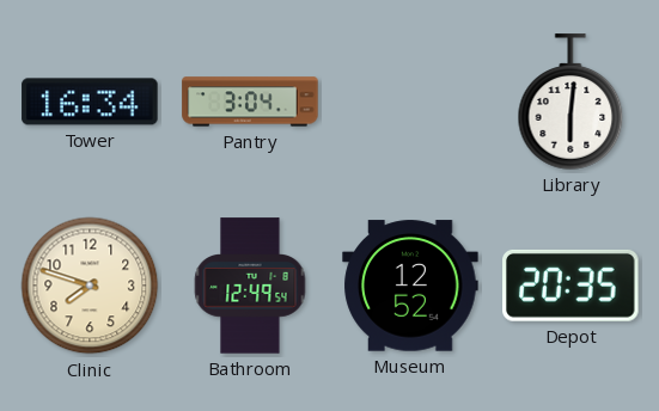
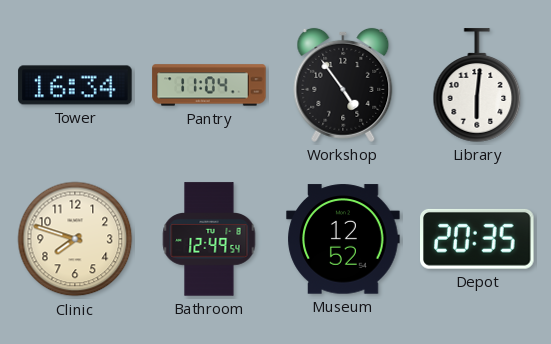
Pantry: 3:04 -> 11:04
Workshop: none -> 4:54
